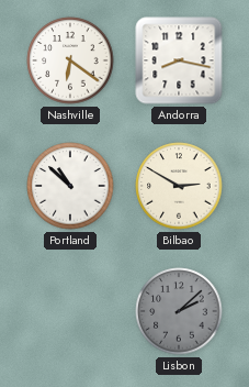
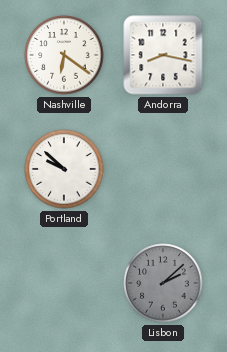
Portland: 10:52 -> 9:52
Bilbao: 2:50 -> none
